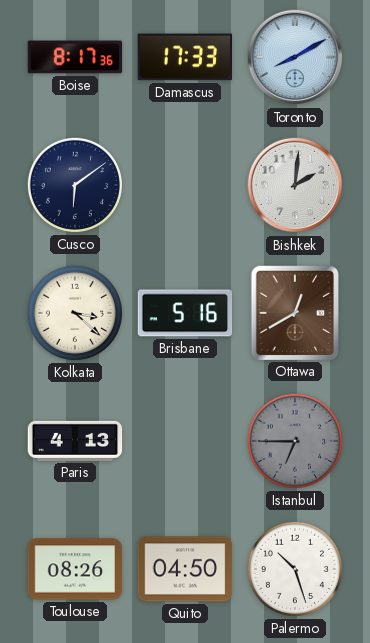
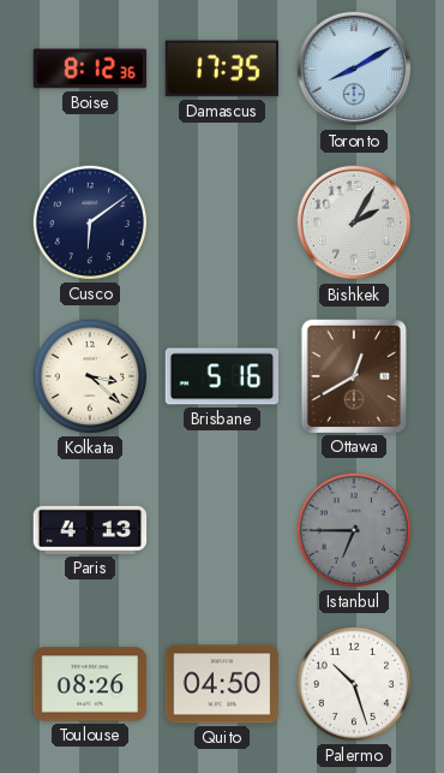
Boise: 8:17 -> 8:12
Damascus: 17:33 -> 17:35
Bishkek: 2:01 -> 2:05
